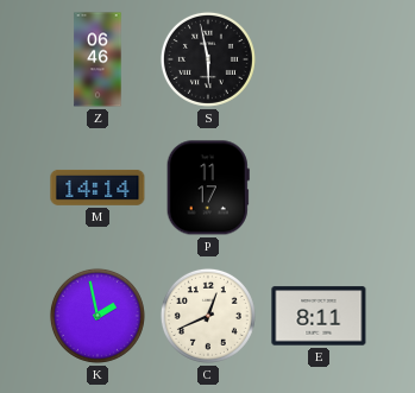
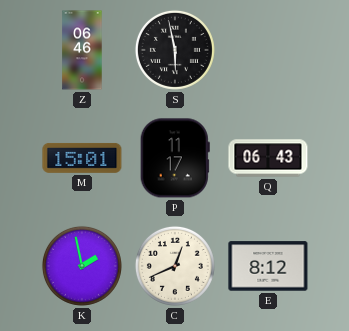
M: 14:14 -> 15:01
Q: none -> 06:43
E: 8:11 -> 8:12
